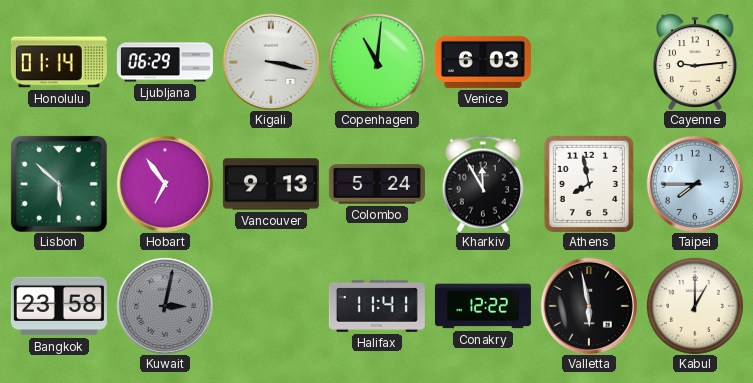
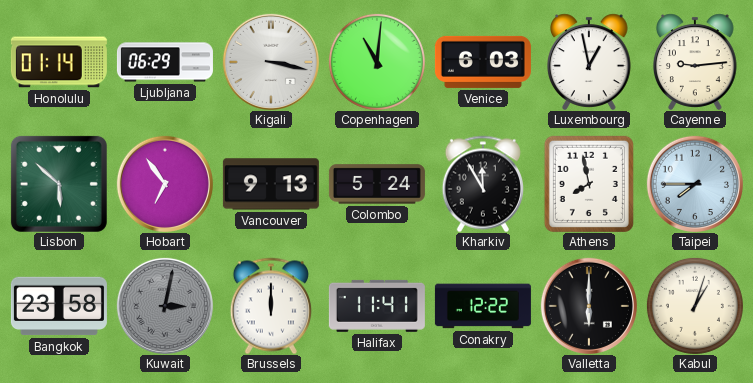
Luxembourg: none -> 12:58
Brussels: none -> 12:00
Valletta: 5:58 -> 6:00
Kabul: 1:00 -> 1:03
